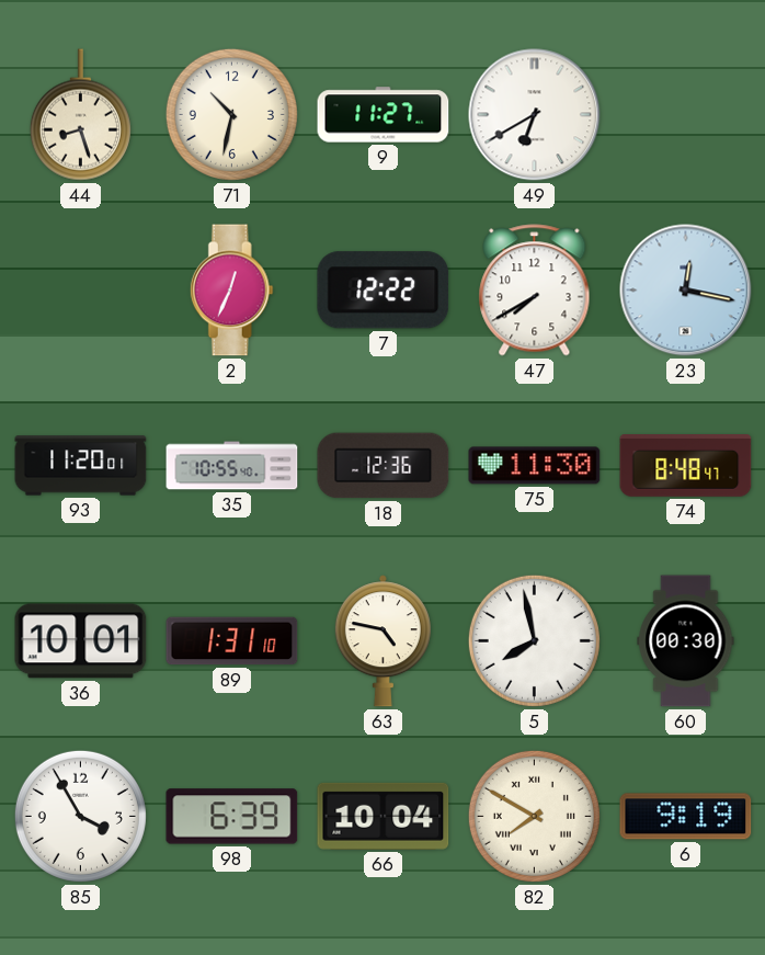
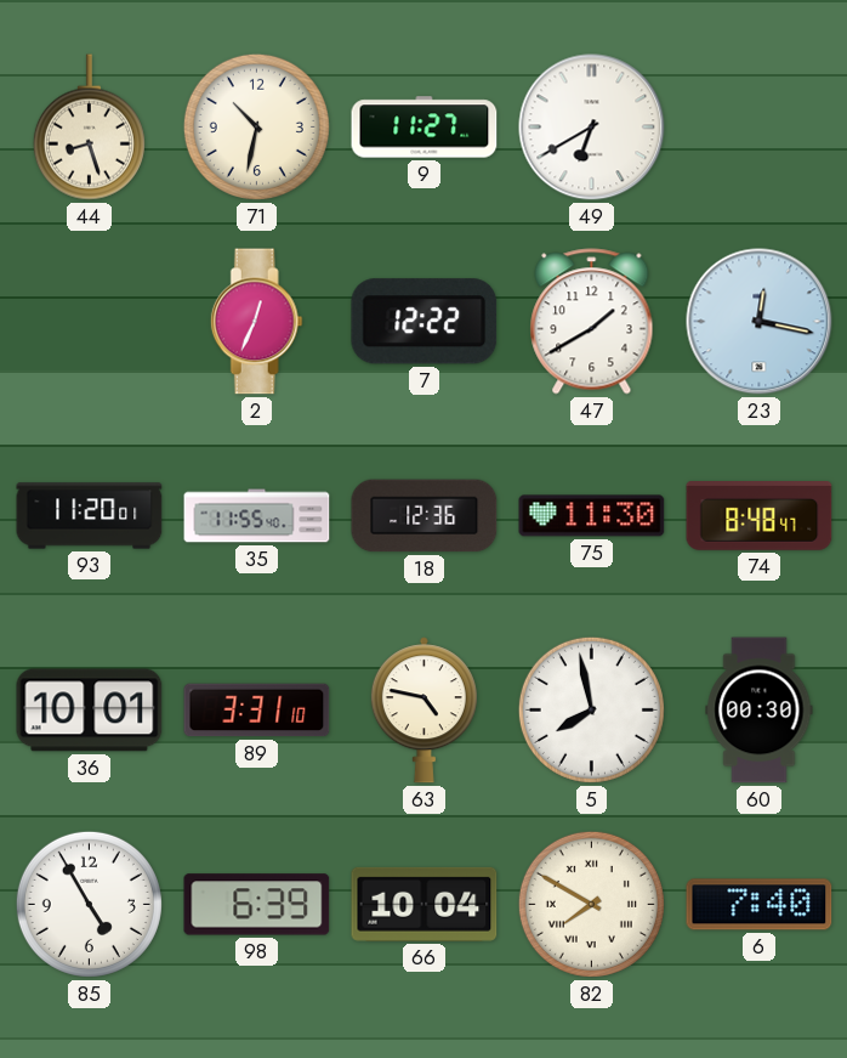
47: 7:40 -> 1:40
35: 10:55 -> 11:55
89: 1:31 -> 3:31
85: 3:55 -> 4:55
6: 9:19 -> 7:40
